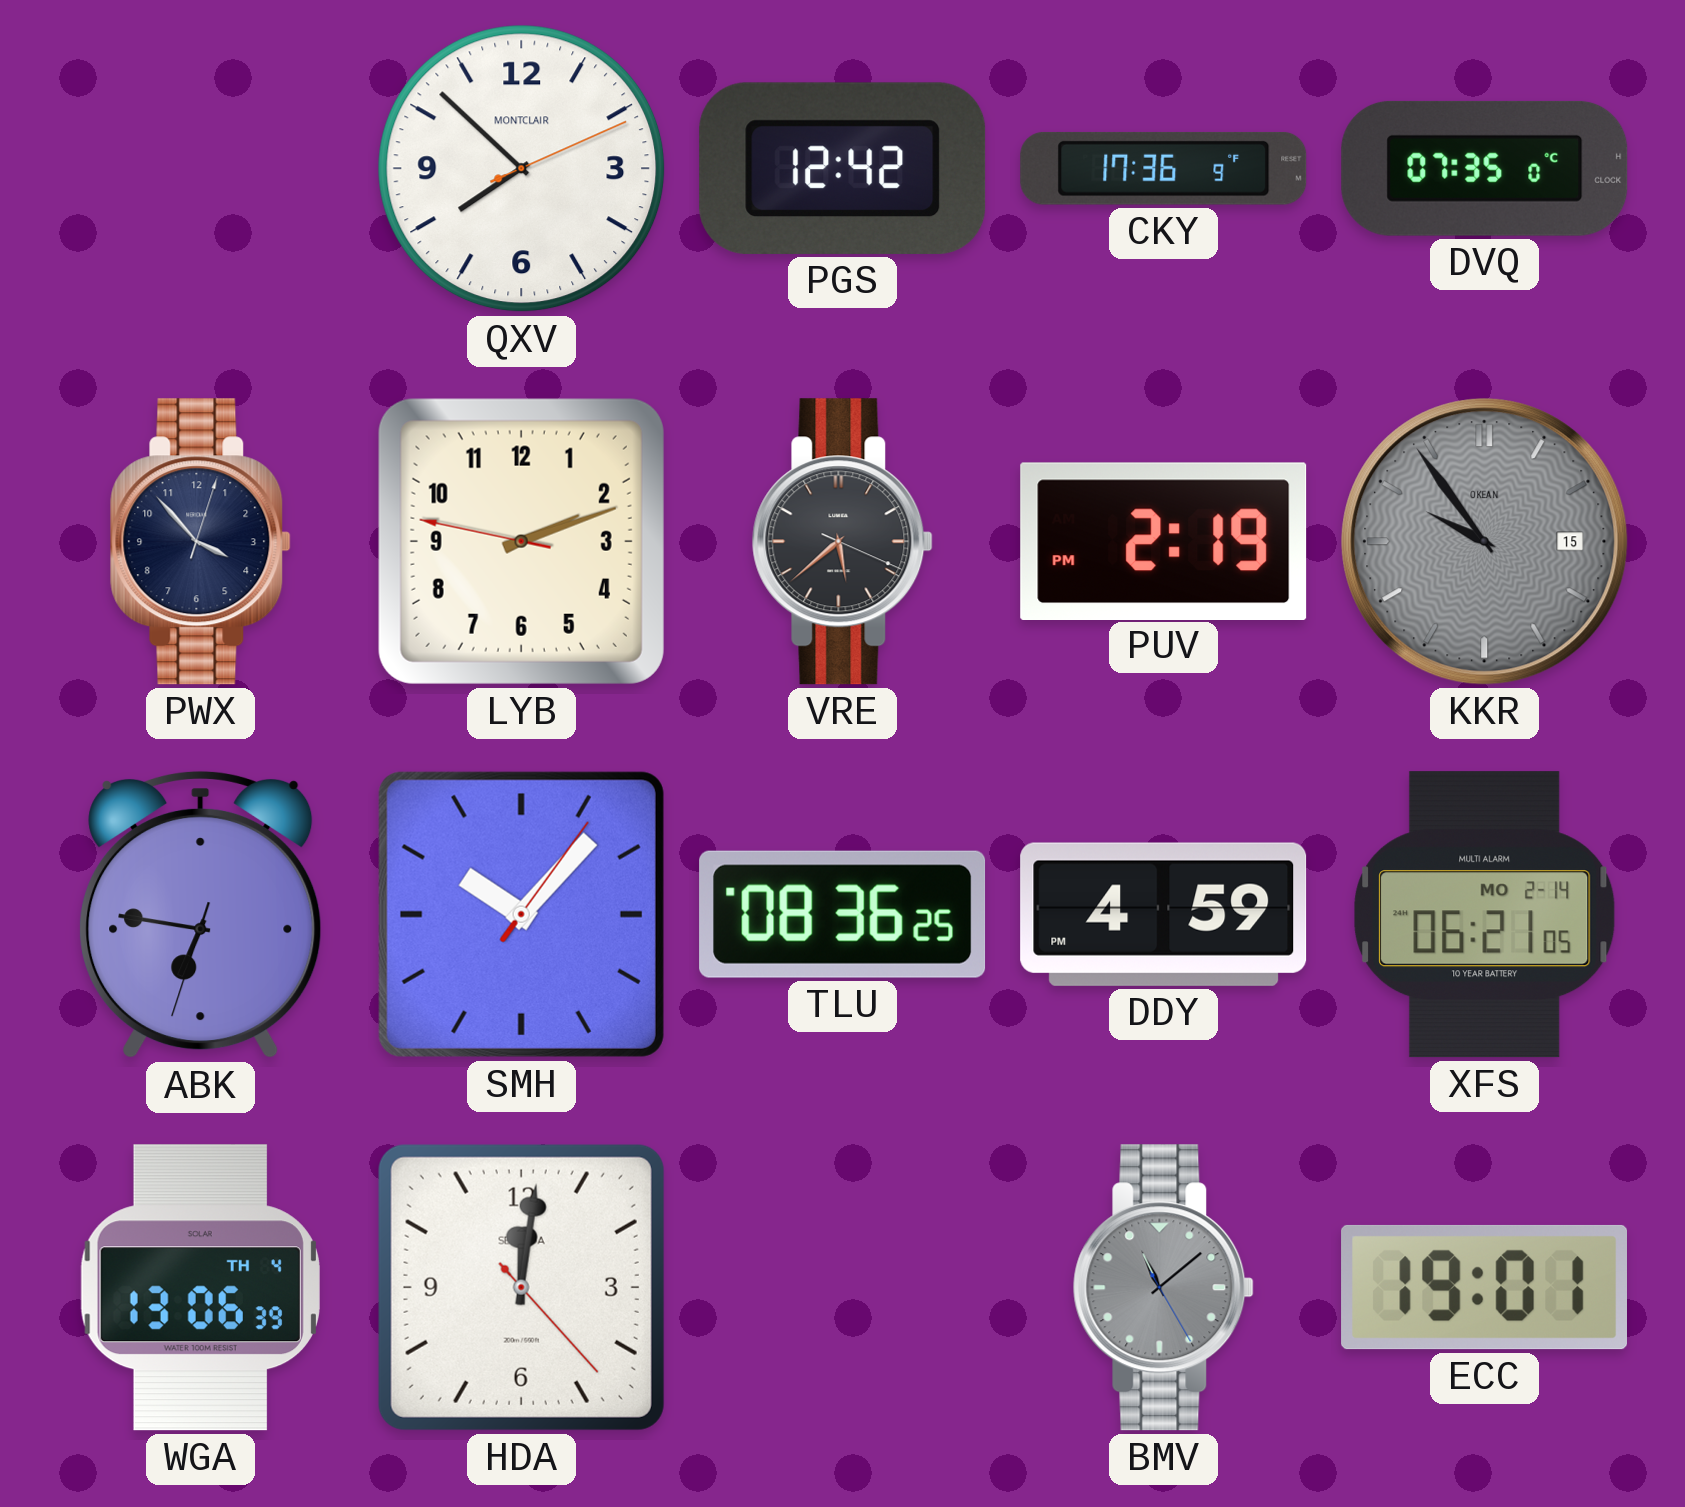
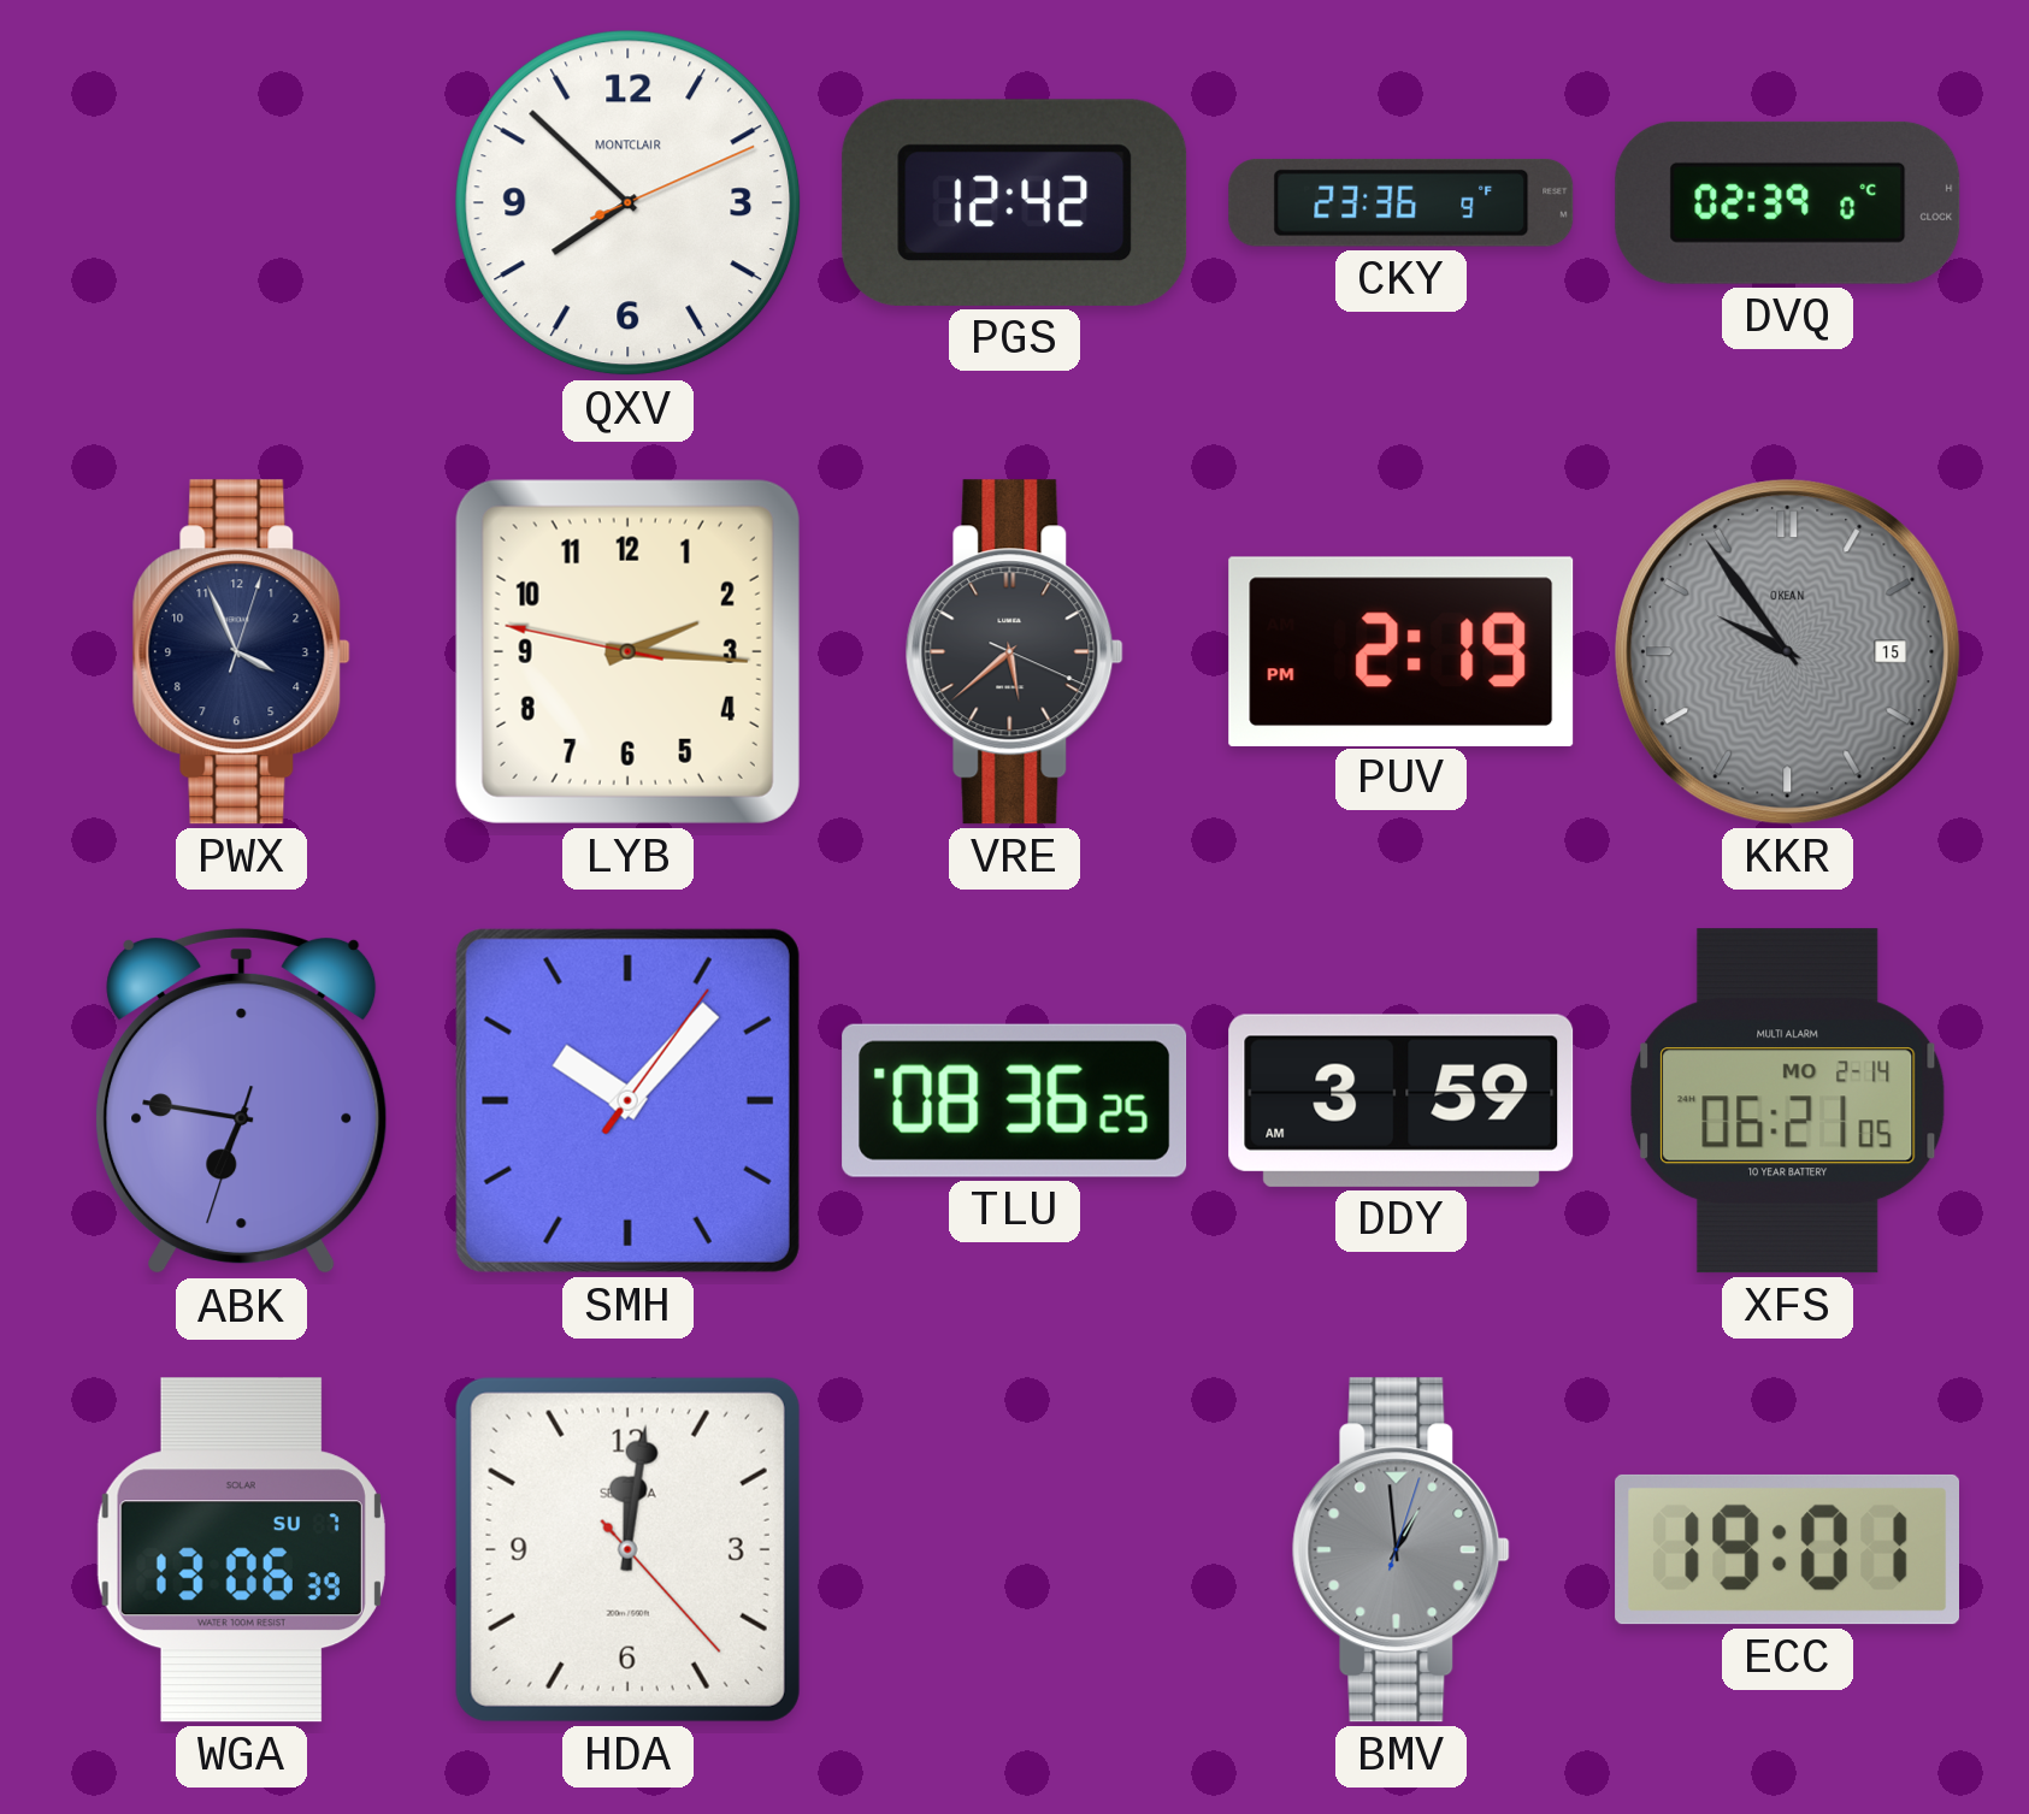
CKY: 17:36 -> 23:36
DVQ: 07:35 -> 02:39
PWX: 3:53 -> 3:56
LYB: 2:11 -> 2:15
DDY: 4:59 -> 3:59
WGA date: TH 4 -> SU 7
BMV: 11:08 -> 12:59
